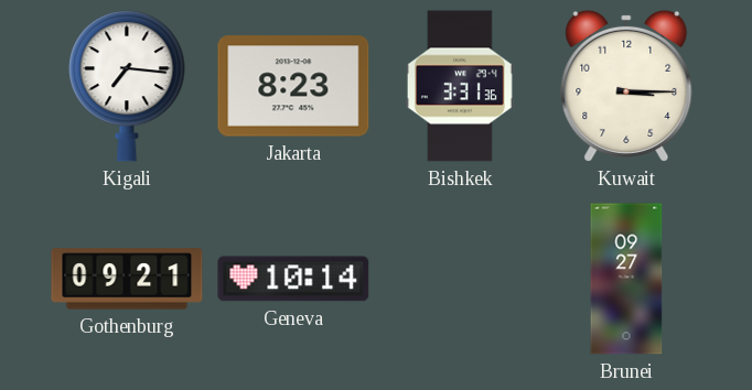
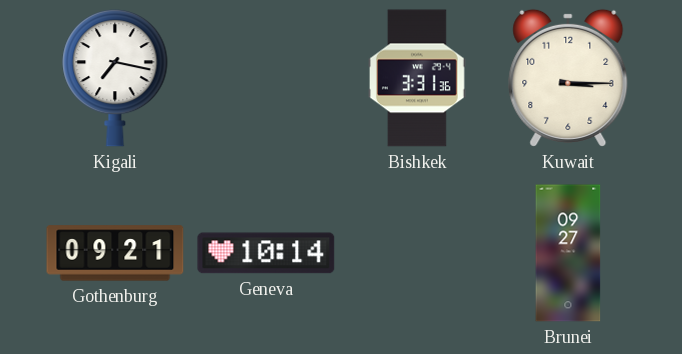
Kigali: 7:16 -> 7:17
Jakarta: 8:23 -> none
